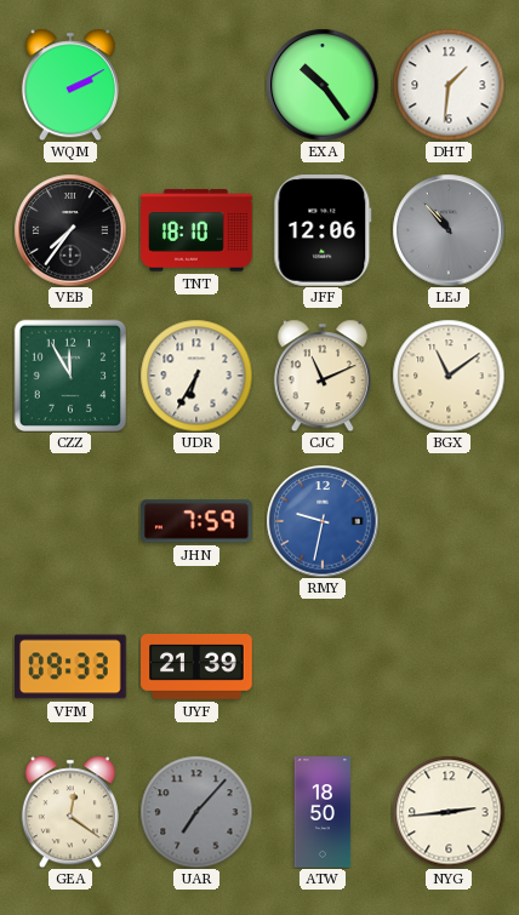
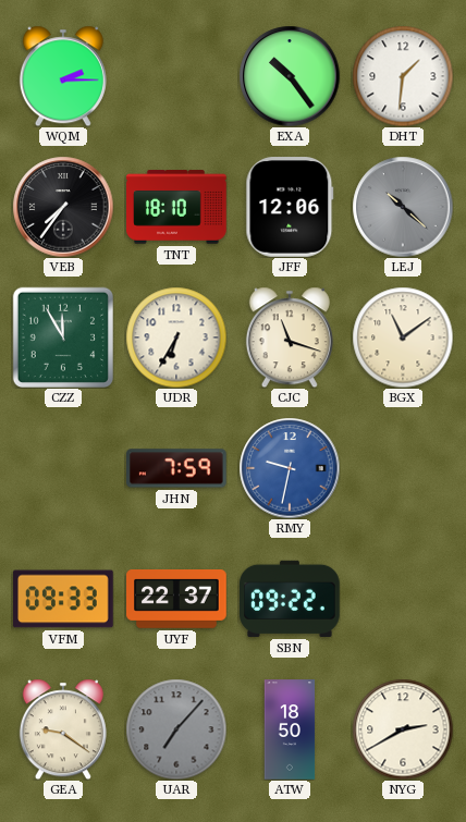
WQM: 2:10 -> 2:15
LEJ: 10:53 -> 10:22
CJC: 11:11 -> 11:18
UYF: 21:39 -> 22:37
SBN: none -> 09:22
GEA: 12:21 -> 9:21
NYG: 2:44 -> 2:40
